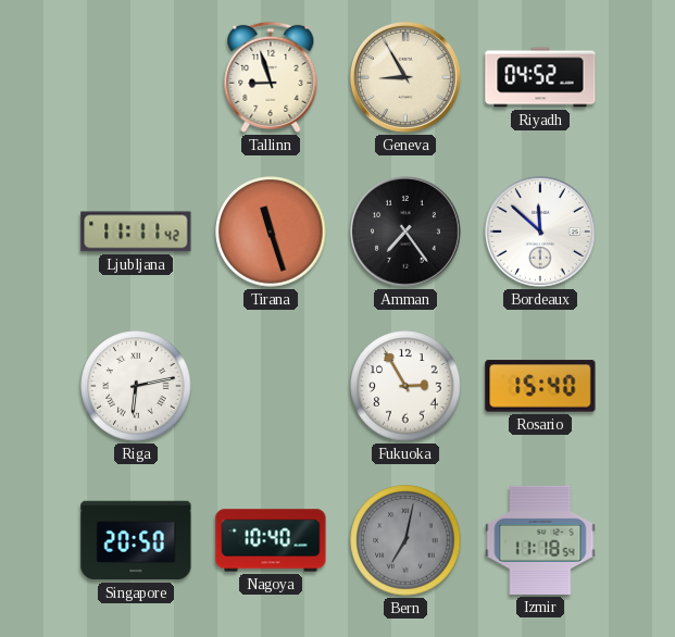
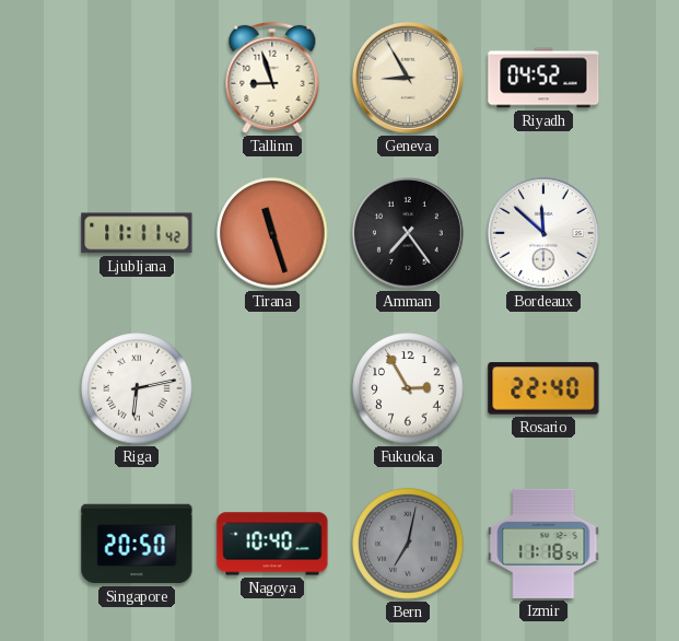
Rosario: 15:40 -> 22:40
